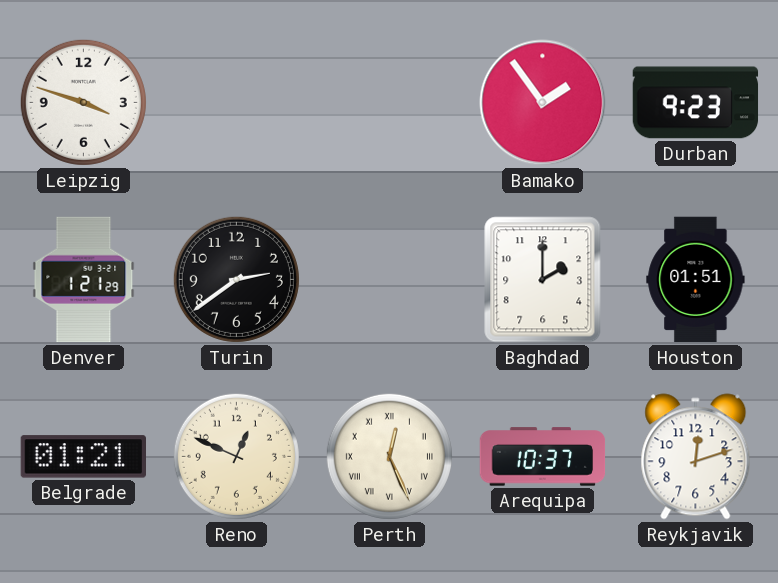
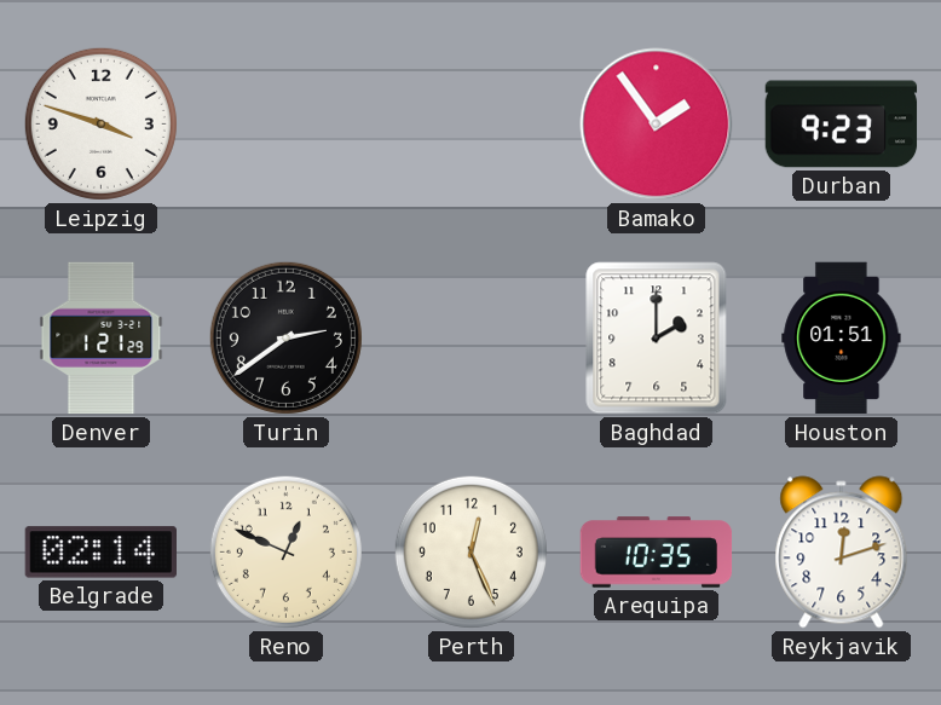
Belgrade: 01:21 -> 02:14
Perth numerals: Roman -> Arabic
Arequipa: 10:37 -> 10:35
